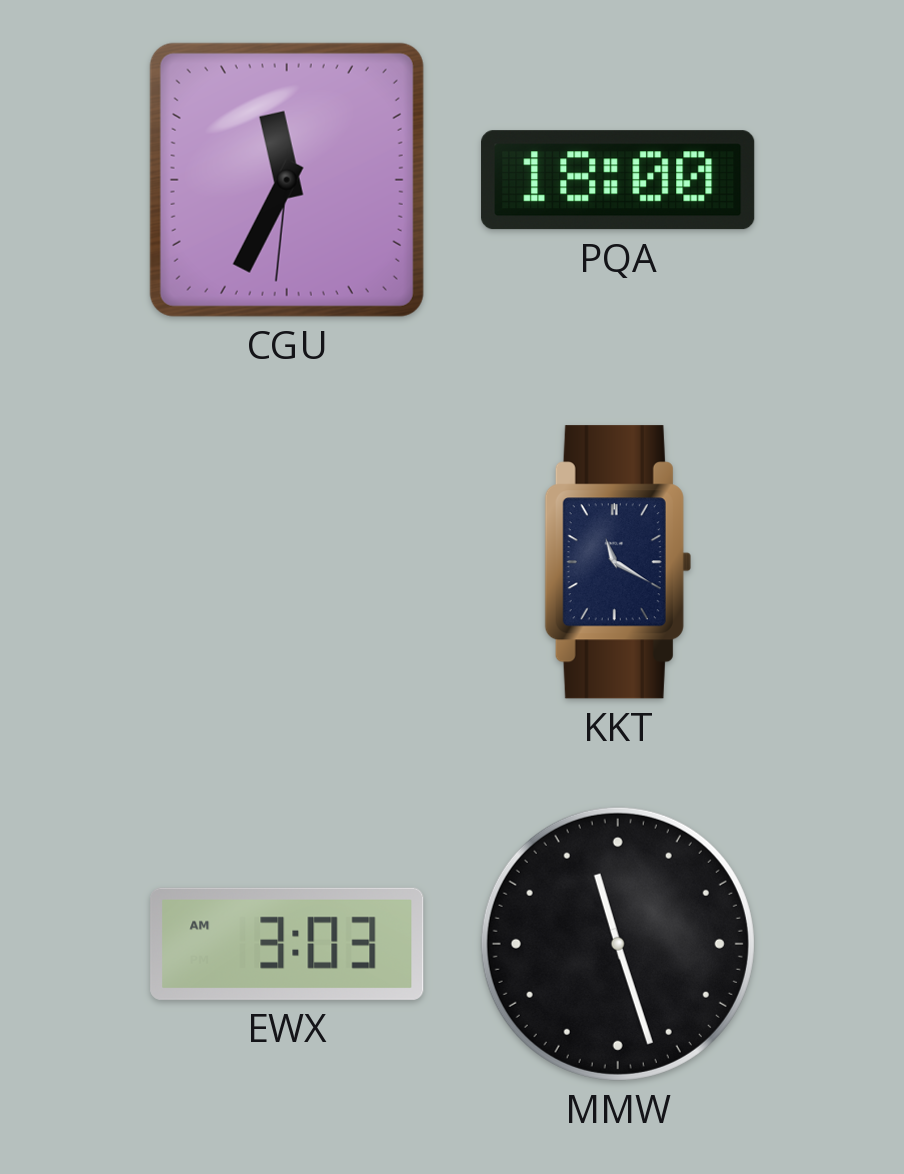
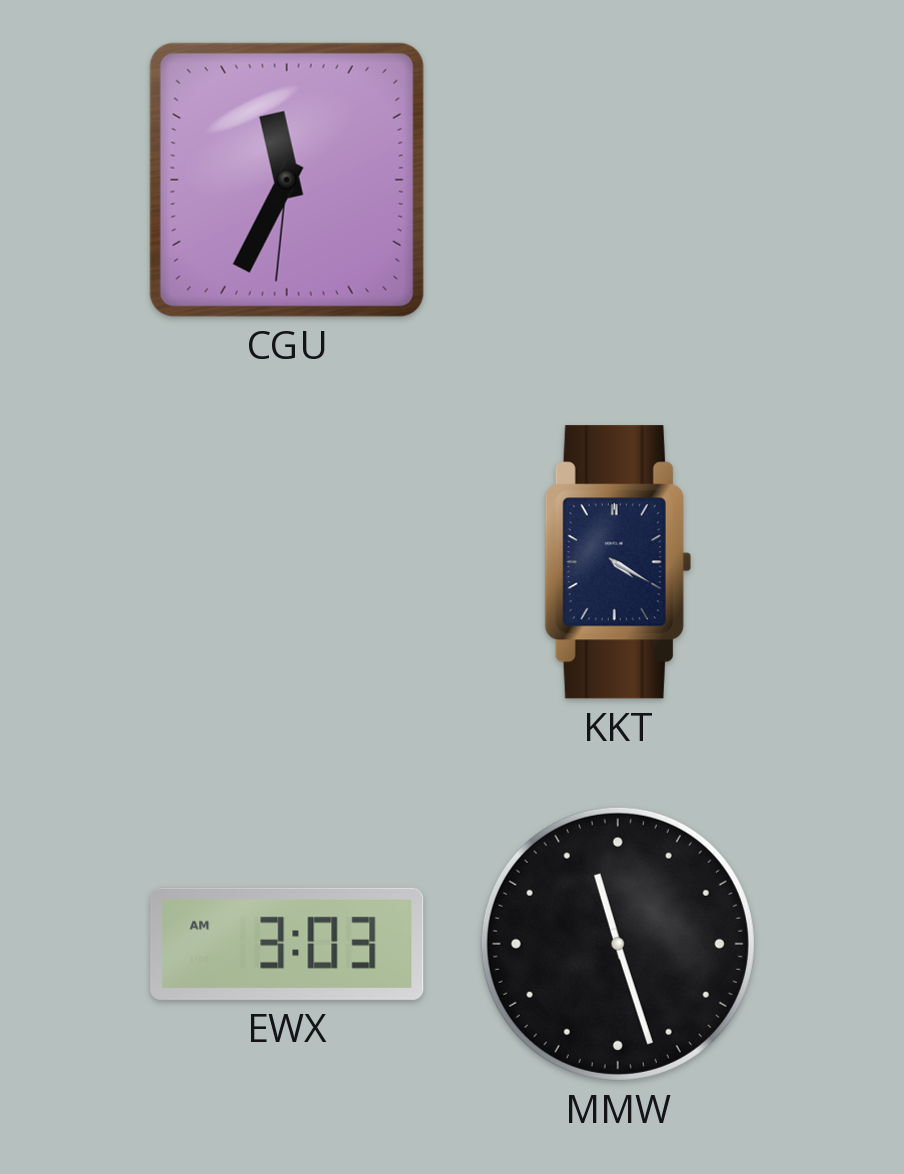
PQA: 18:00 -> none
KKT: 11:20 -> 4:20
